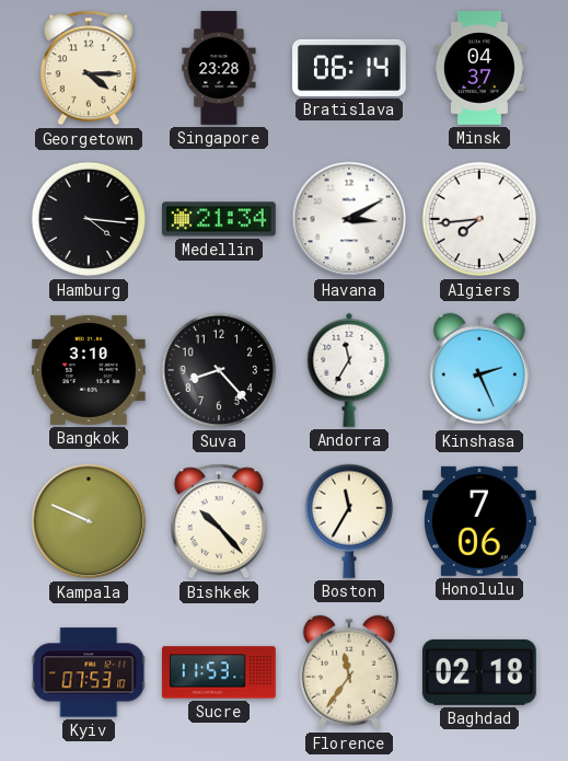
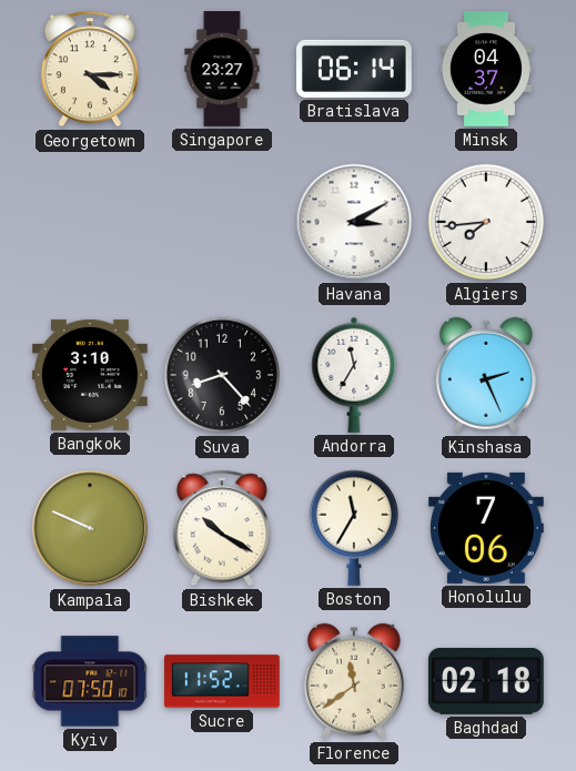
Singapore: 23:28 -> 23:27
Hamburg: 4:16 -> none
Medellin: 21:34 -> none
Bishkek: 10:23 -> 10:20
Kyiv: 07:53 -> 07:50
Sucre: 11:53 -> 11:52
Florence: 11:36 -> 11:39
